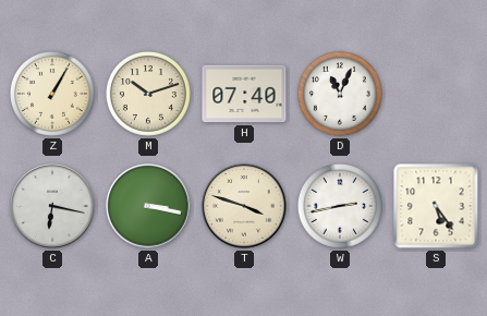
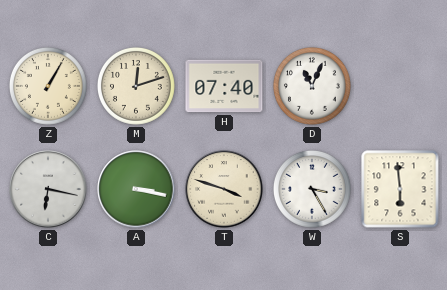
M: 10:12 -> 12:12
W: 2:43 -> 3:25
S: 5:24 -> 5:59
